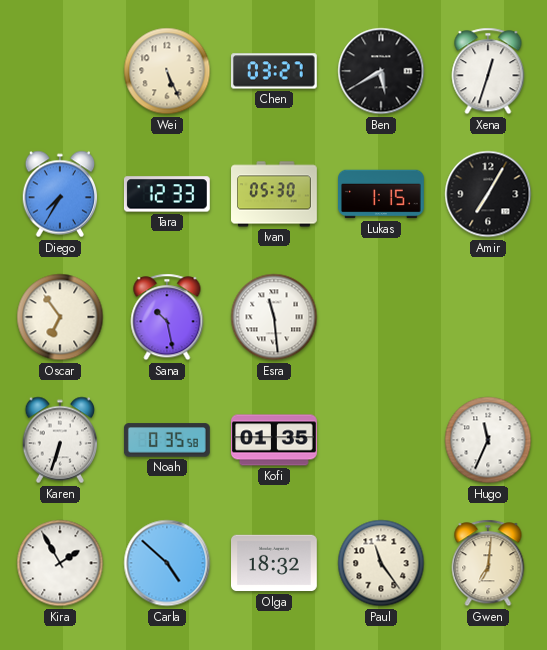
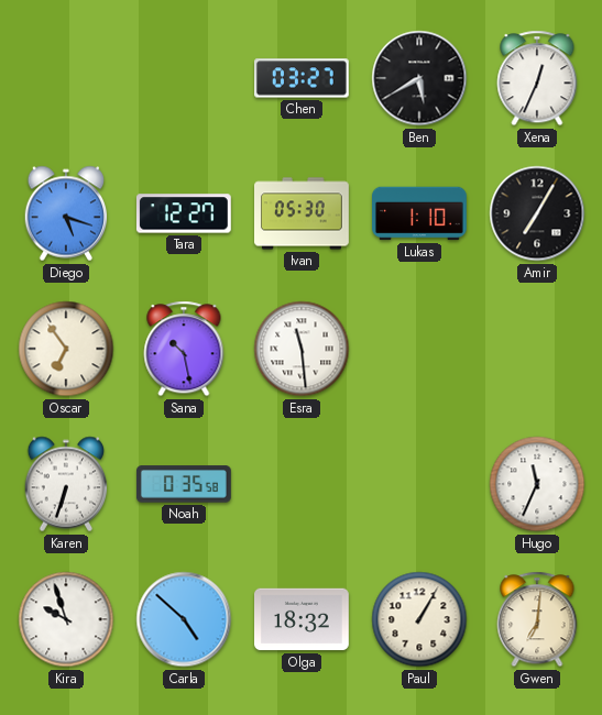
Wei: 5:26 -> none
Xena: 12:33 -> 12:34
Diego: 7:35 -> 5:18
Tara: 12:33 -> 12:27
Lukas: 1:15 -> 1:10
Kofi: 01:35 -> none
Kira: 1:55 -> 9:57
Paul: 11:24 -> 1:05
